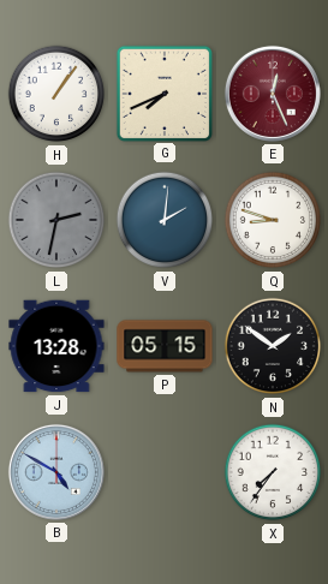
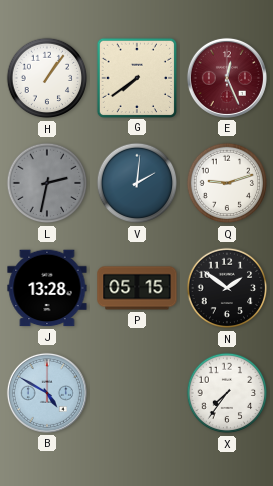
G: 7:41 -> 7:39
Q: 8:48 -> 9:12
